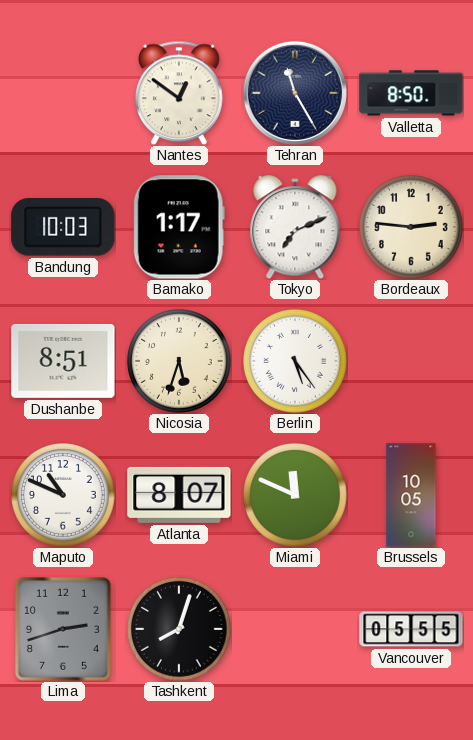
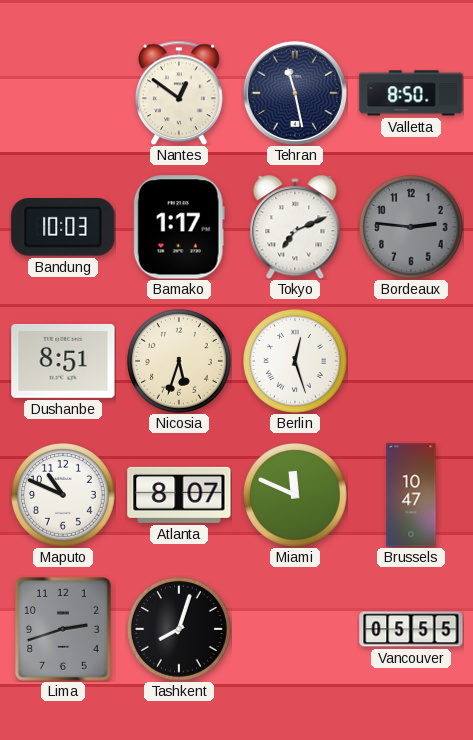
Tehran: 11:25 -> 11:28
Bordeaux dial: cream -> grey
Berlin: 5:24 -> 12:27
Brussels: 10:05 -> 10:47
